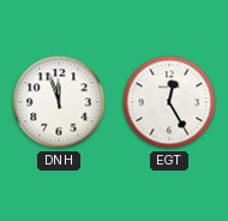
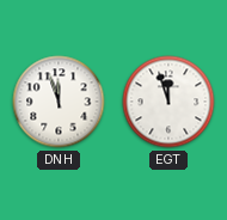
EGT: 12:25 -> 11:57
